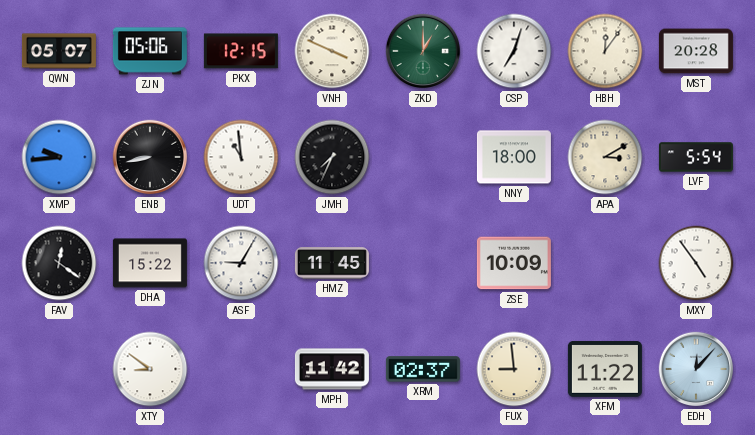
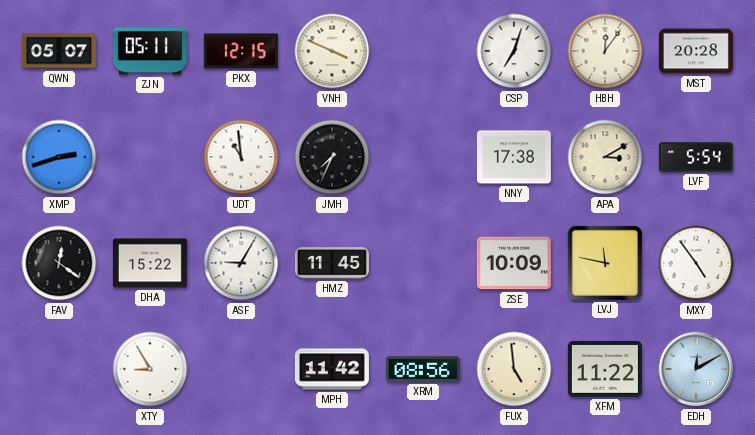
ZJN: 05:06 -> 05:11
ZKD: 1:00 -> none
XMP: 9:44 -> 2:42
ENB: 8:43 -> none
NNY: 18:00 -> 17:38
LVJ: none -> 11:47
XTY: 8:51 -> 8:55
XRM: 02:37 -> 08:56
FUX: 8:59 -> 4:59
EDH: 12:07 -> 12:10
